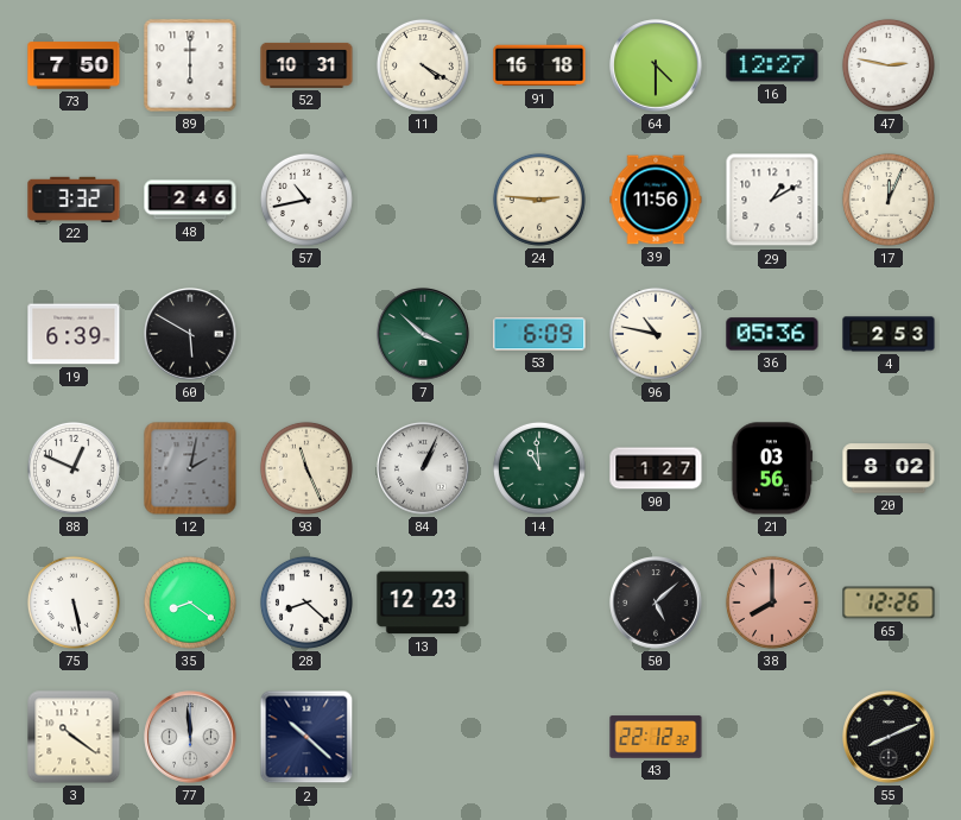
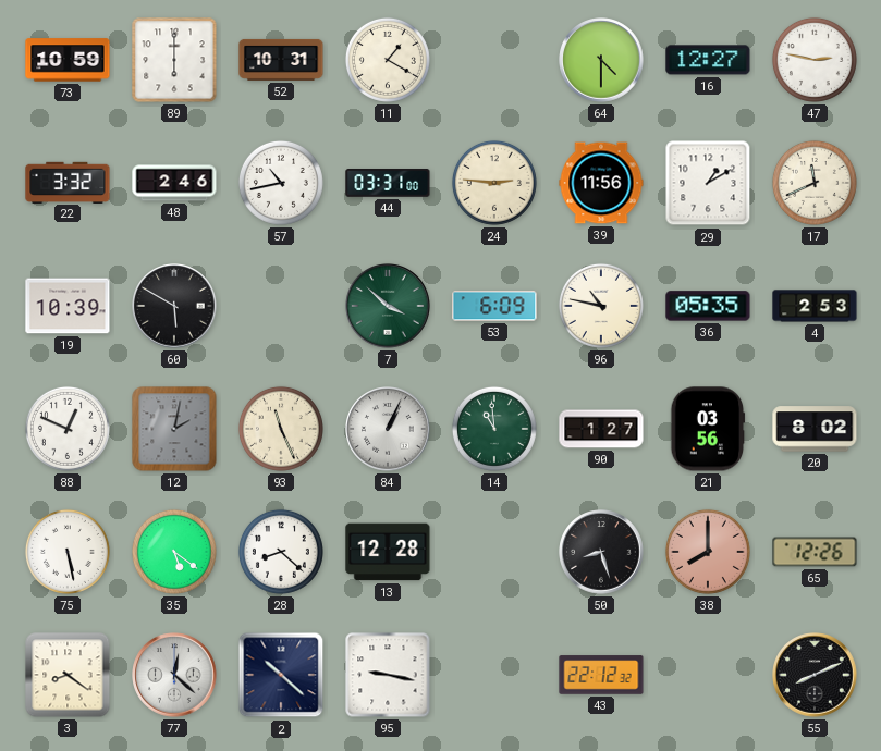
73: 7:50 -> 10:59
11: 4:20 -> 1:20
91: 16:18 -> none
44: none -> 03:31
17: 12:04 -> 11:41
19: 6:39 -> 10:39
36: 05:36 -> 05:35
35: 8:21 -> 5:21
13: 12:23 -> 12:28
50: 5:08 -> 8:27
3: 10:21 -> 8:21
77: 11:59 -> 12:22
95: none -> 9:17
